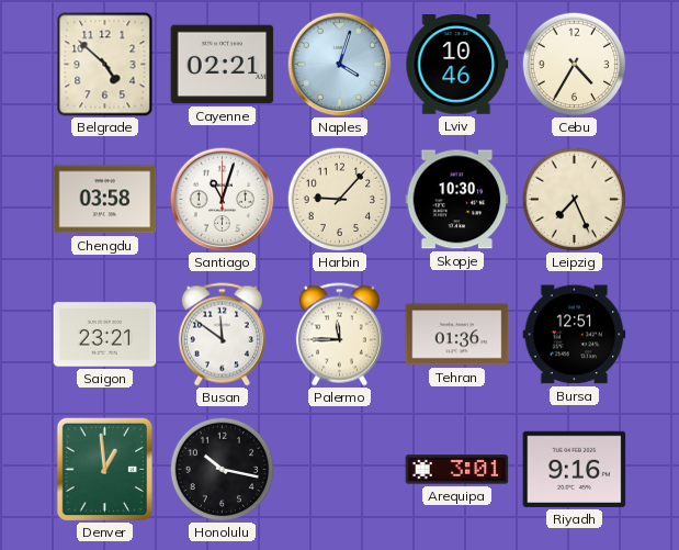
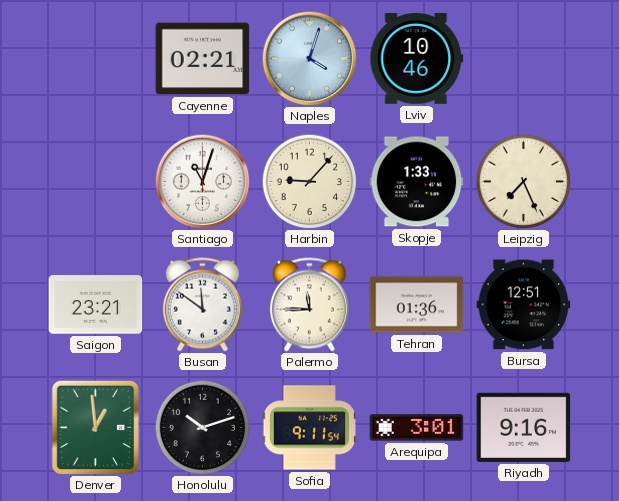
Belgrade: 4:52 -> none
Cebu: 4:35 -> none
Chengdu: 03:58 -> none
Skopje: 10:30 -> 1:33
Honolulu: 10:17 -> 10:12
Sofia: none -> 9:11
